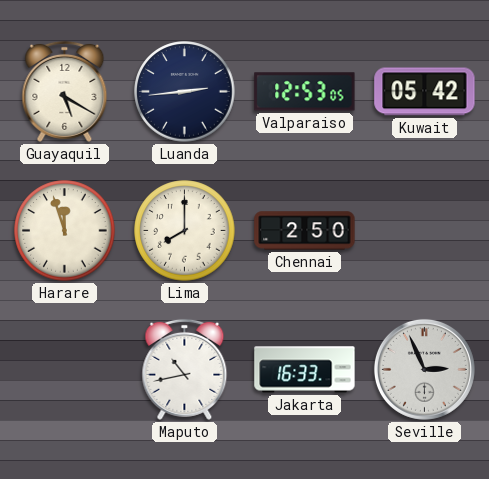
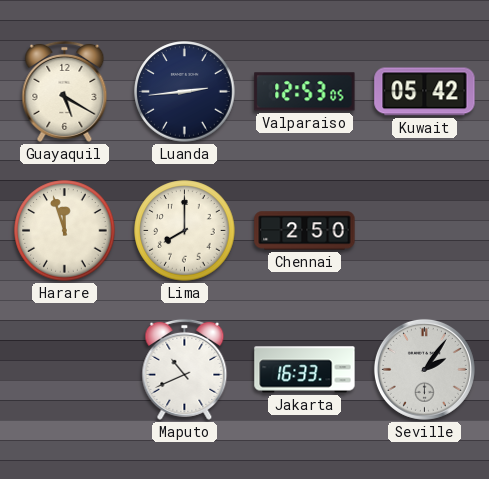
Maputo: 10:43 -> 10:41
Seville: 2:56 -> 2:06
